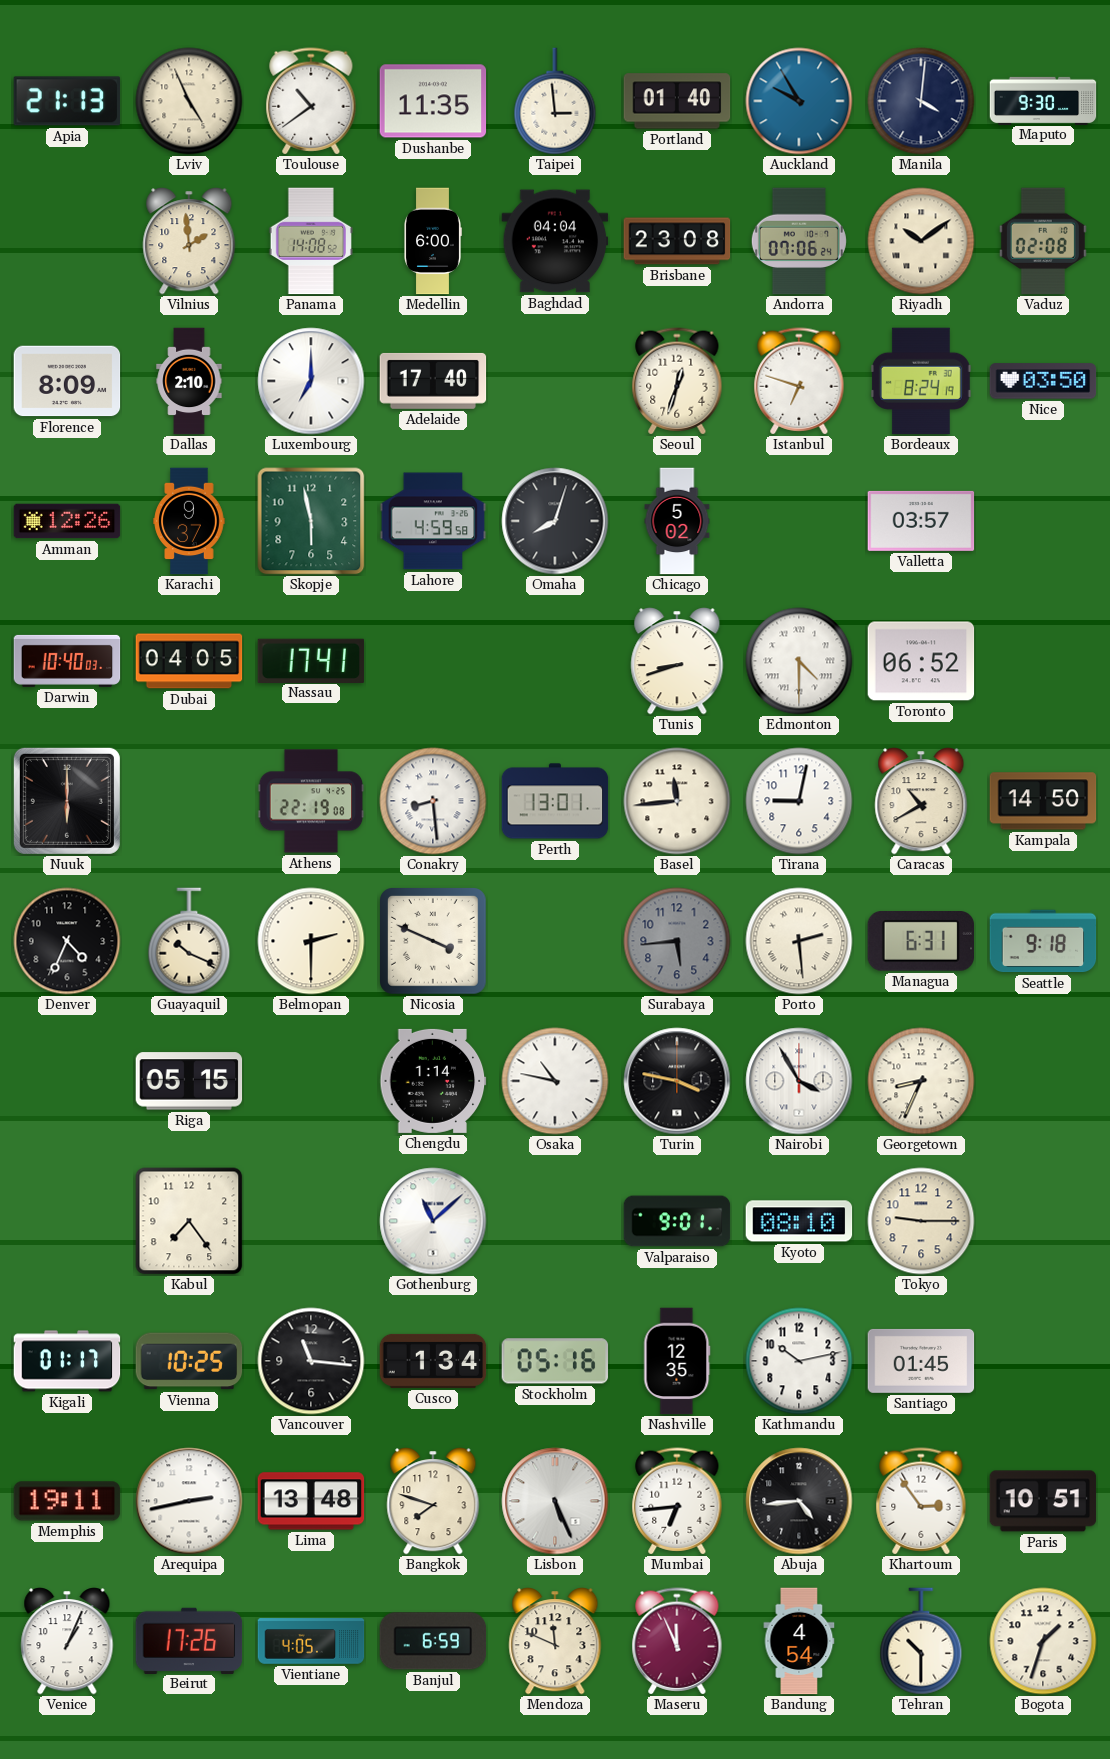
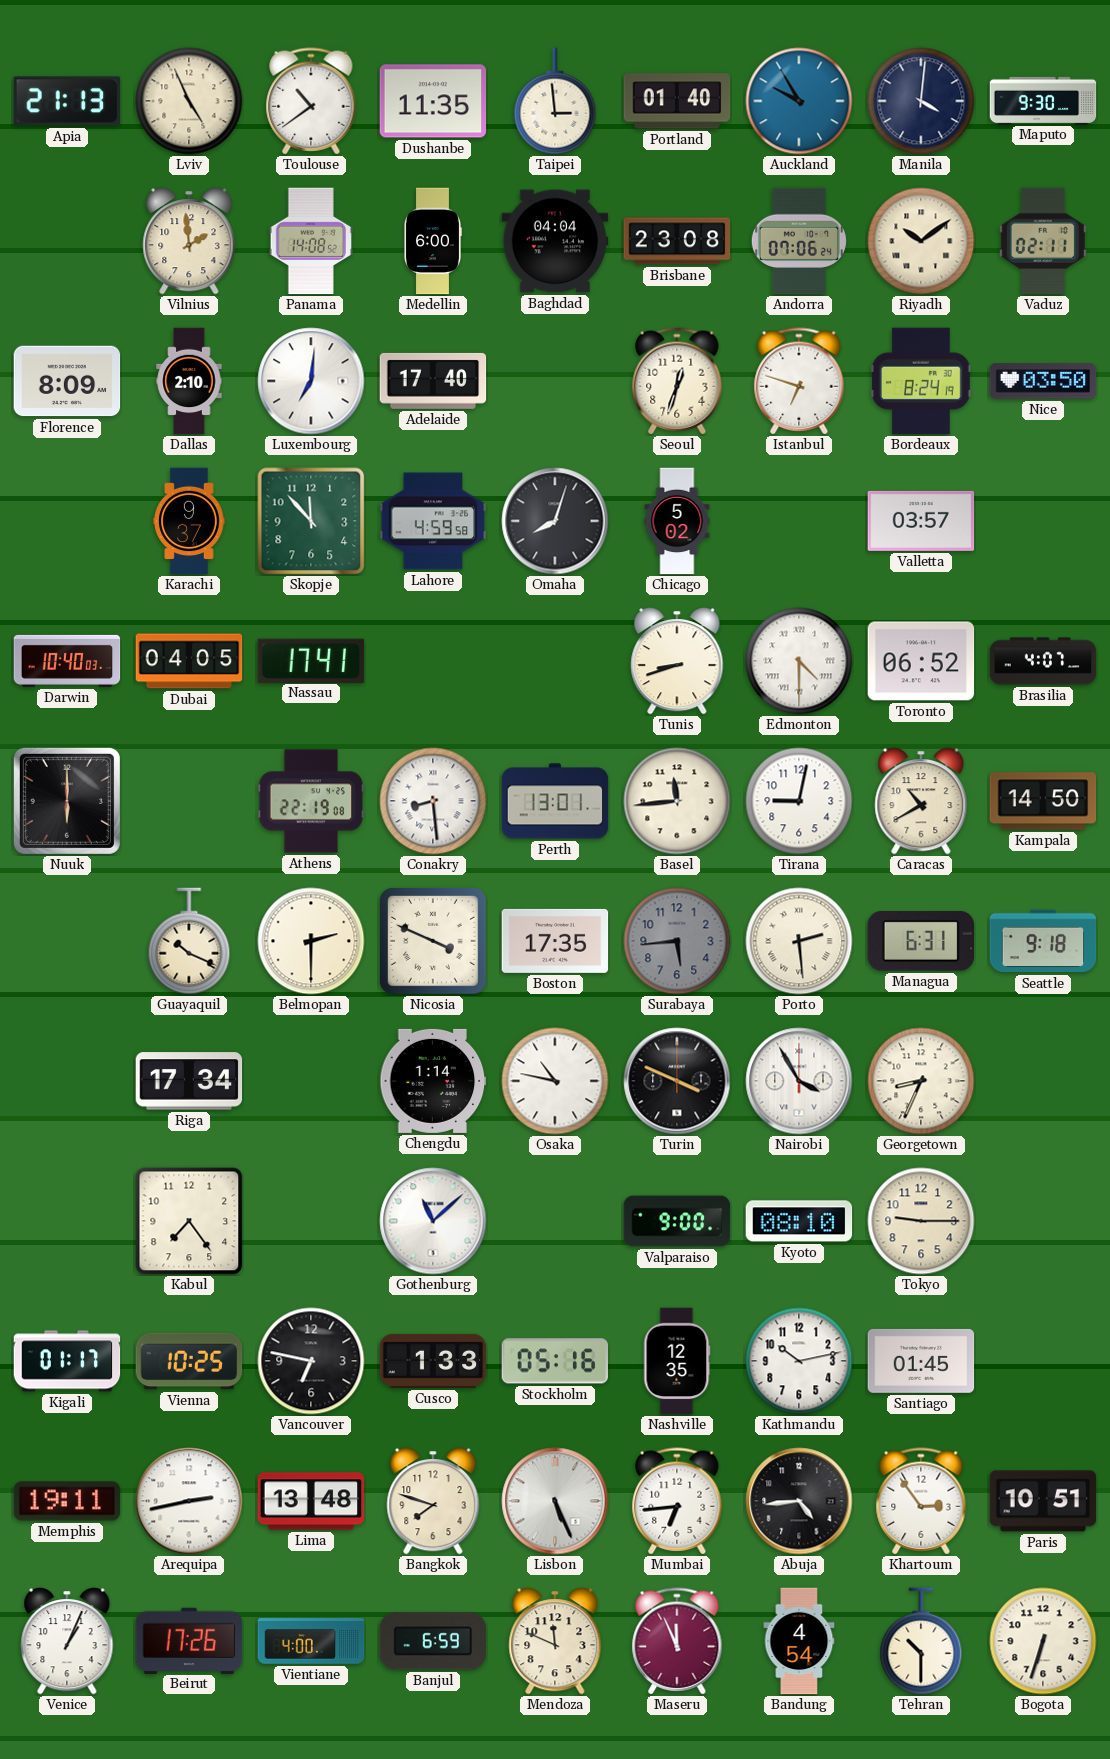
Vaduz: 02:08 -> 02:11
Luxembourg: 7:00 -> 7:01
Amman: 12:26 -> none
Skopje: 5:58 -> 11:53
Brasilia: none -> 4:07
Denver: 4:34 -> none
Boston: none -> 17:35
Riga: 05:15 -> 17:34
Turin: 3:47 -> 3:49
Valparaiso: 9:01 -> 9:00
Vancouver: 11:16 -> 6:47
Cusco: 1:34 -> 1:33
Vientiane: 4:05 -> 4:00
Bogota: 1:33 -> 6:33
